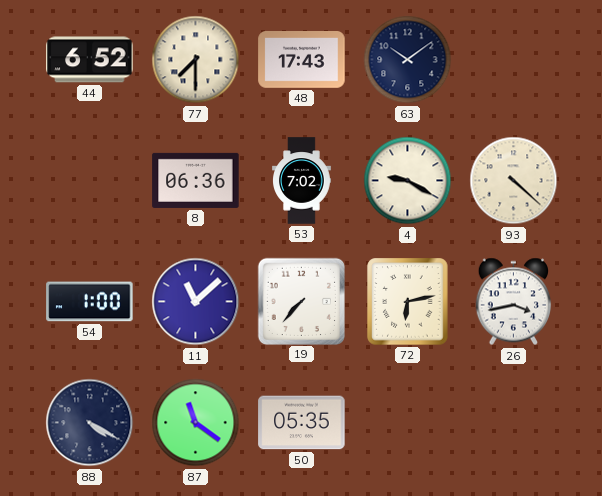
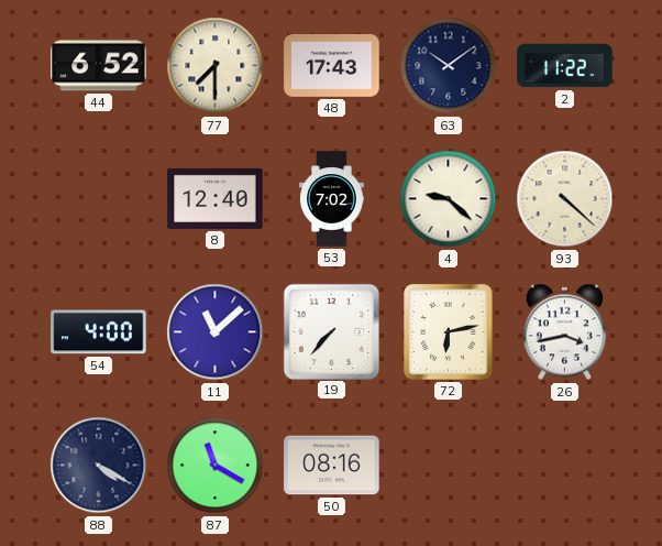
2: none -> 11:22
8: 06:36 -> 12:40
4: 9:20 -> 9:22
54: 1:00 -> 4:00
87: 11:21 -> 11:20
50: 05:35 -> 08:16
